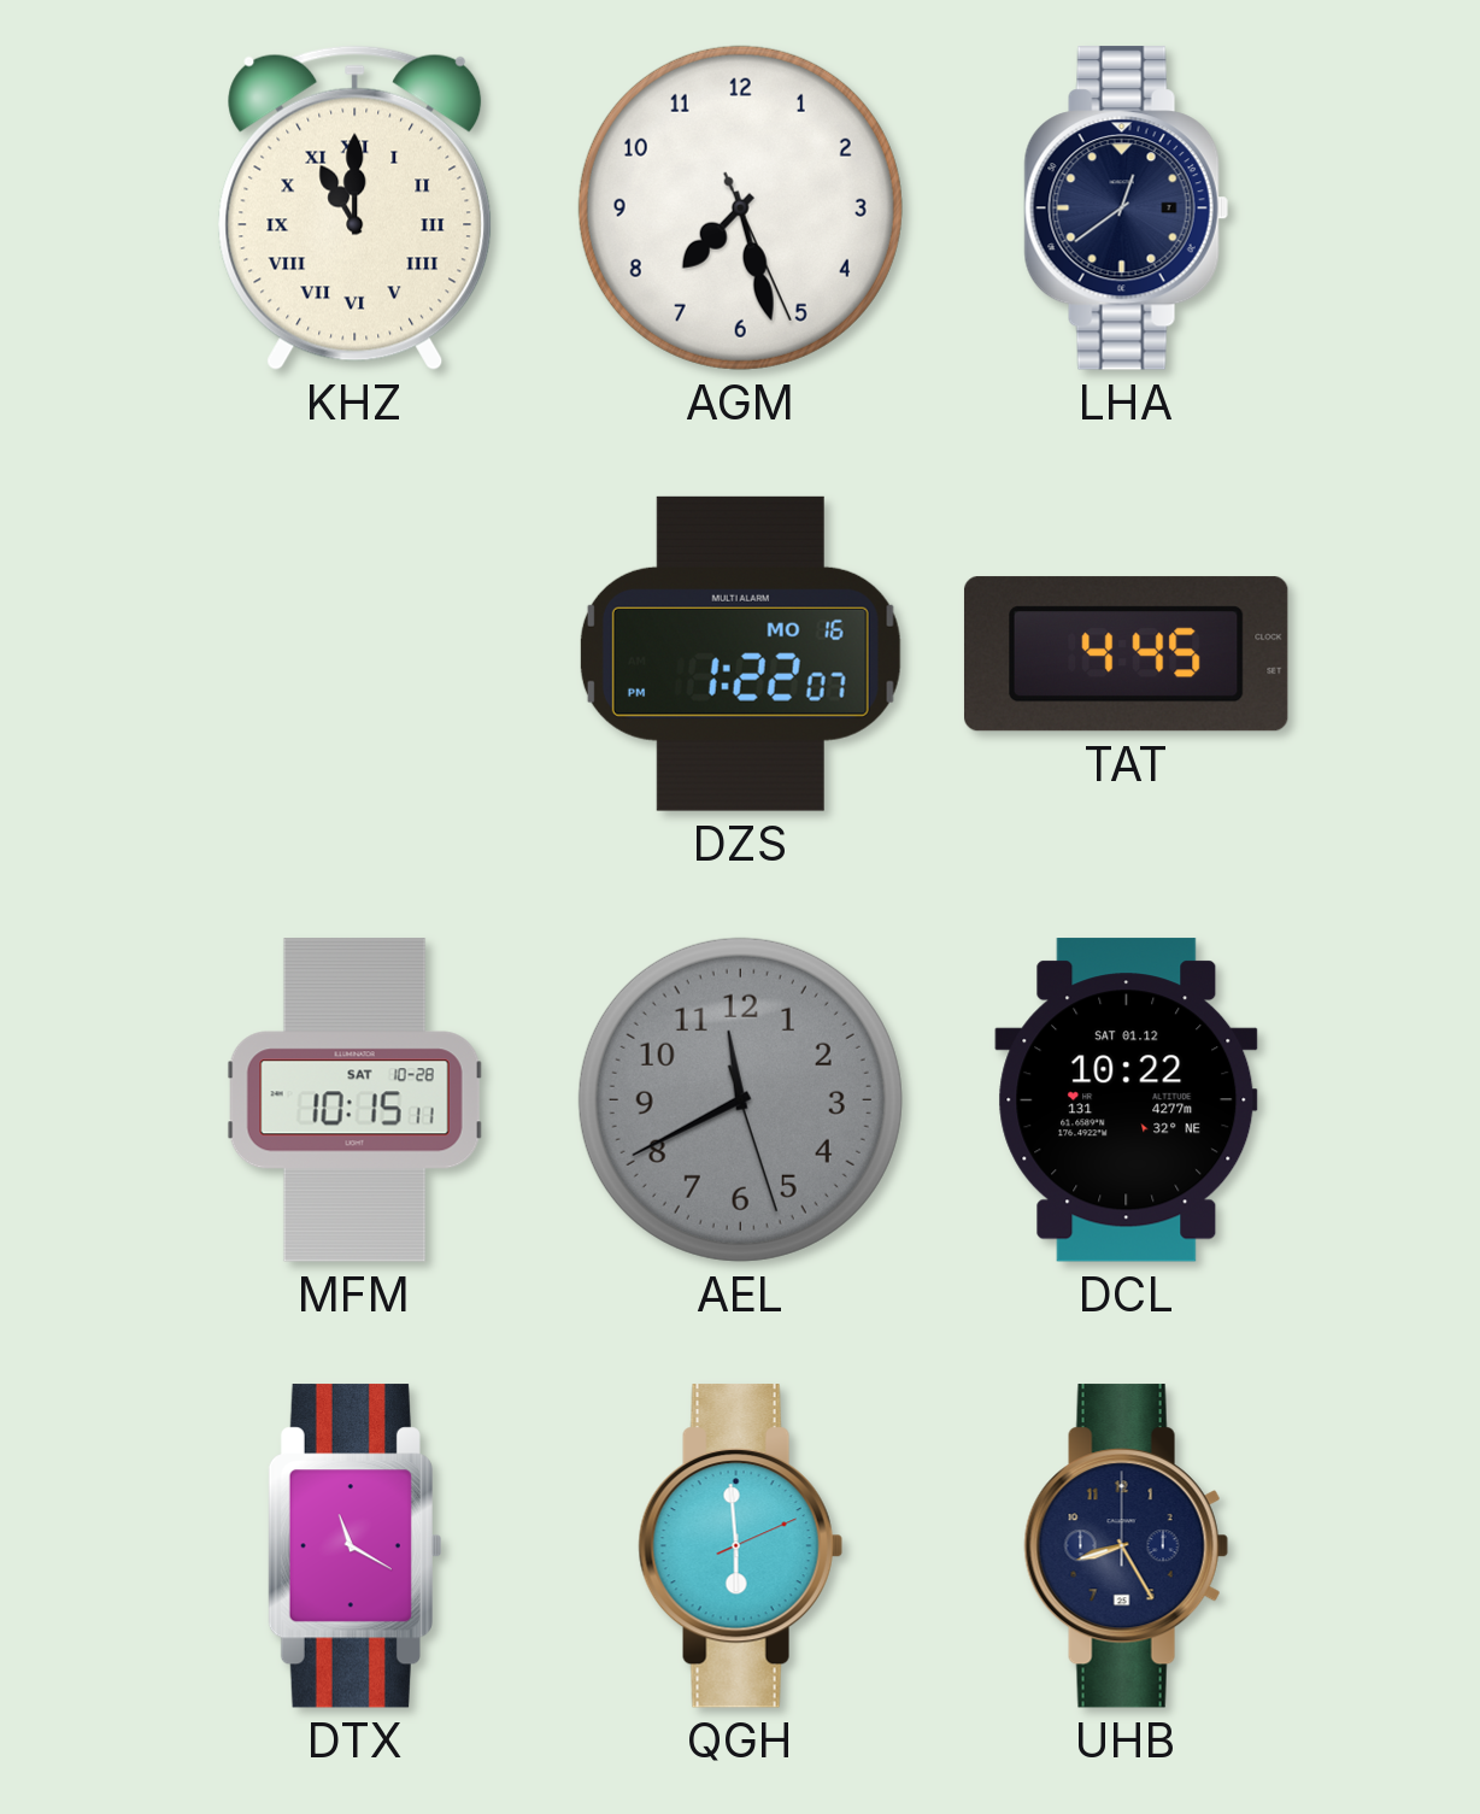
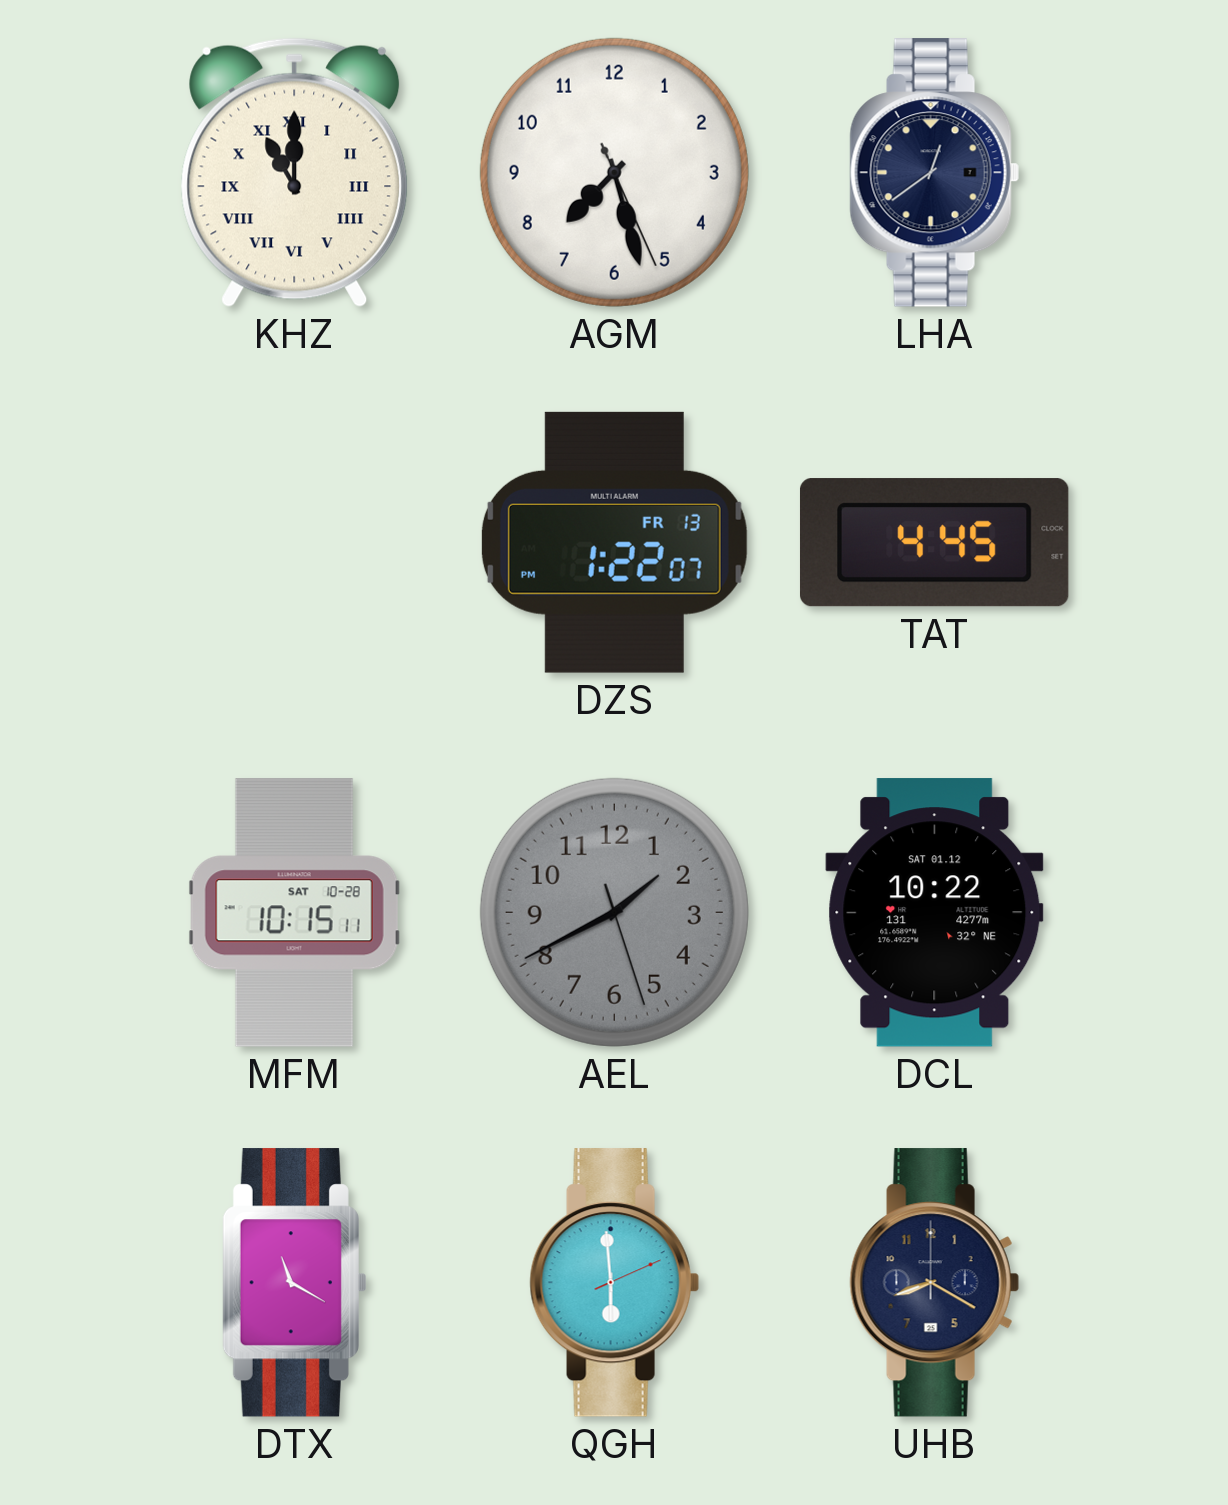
DZS date: MO 16 -> FR 13
AEL: 11:40 -> 1:40
UHB: 8:25 -> 8:20
